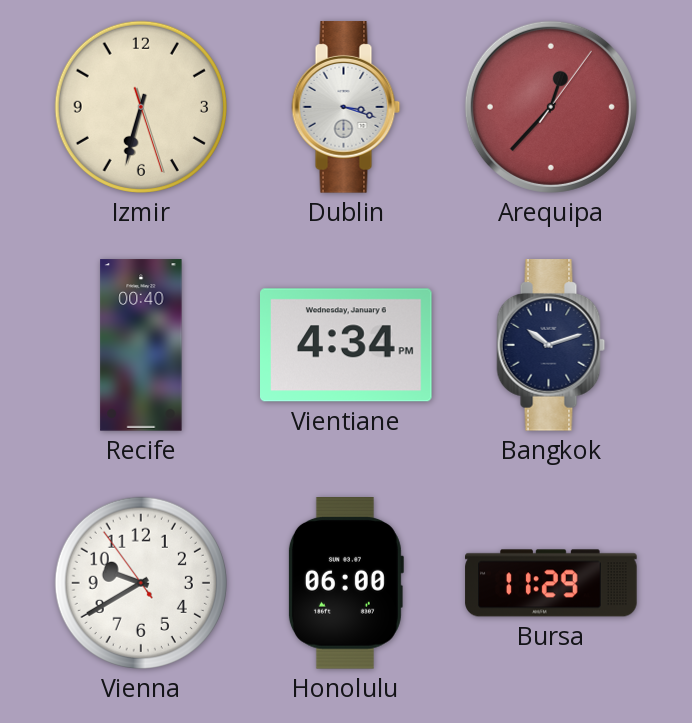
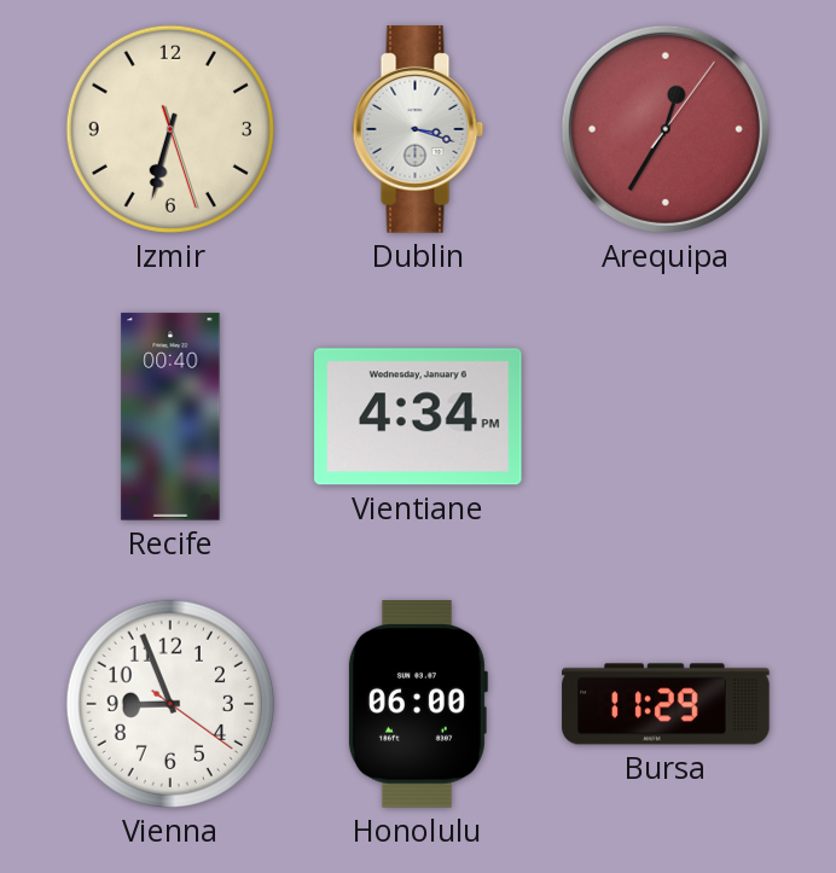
Arequipa: 12:37 -> 12:35
Bangkok: 10:12 -> none
Vienna: 9:39 -> 8:56
